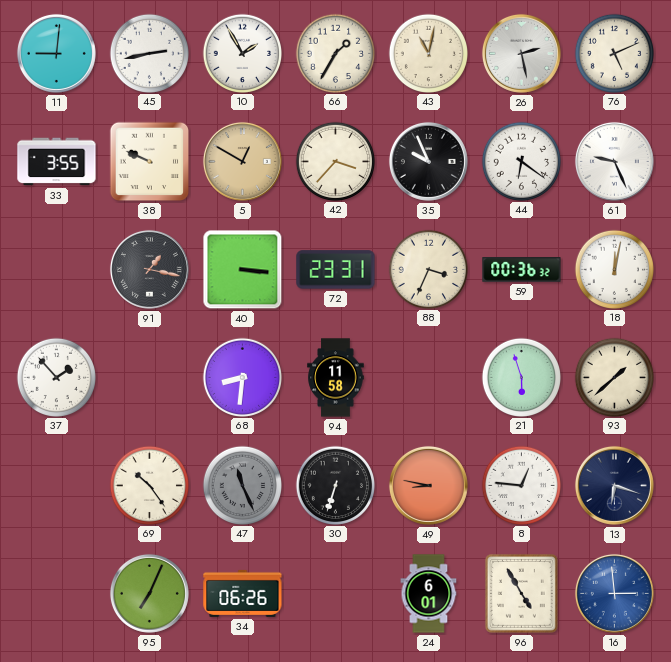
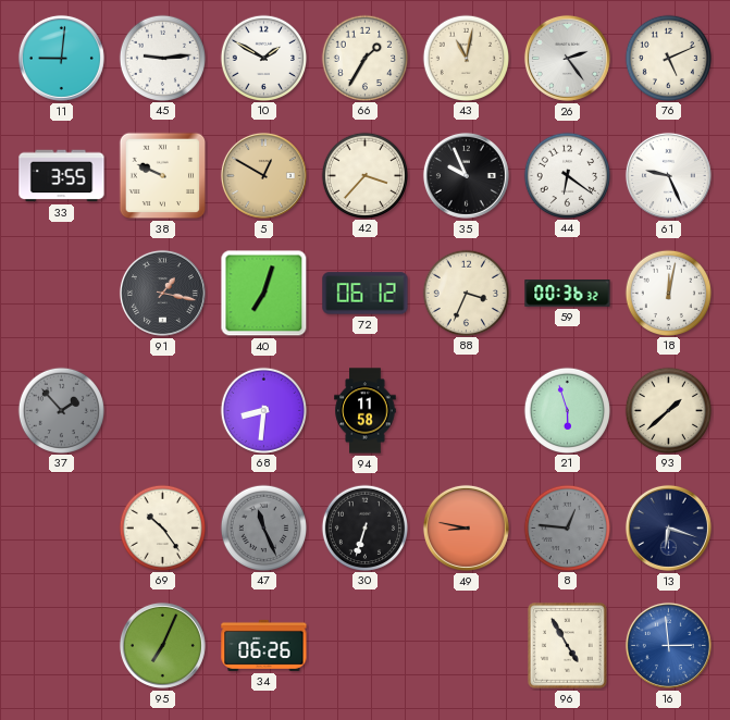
45: 2:43 -> 9:14
10: 1:55 -> 1:50
26: 2:28 -> 2:24
40: 3:16 -> 7:03
72: 23:31 -> 06:12
37 dial: white -> grey
8 dial: white -> grey
24: 6:01 -> none
